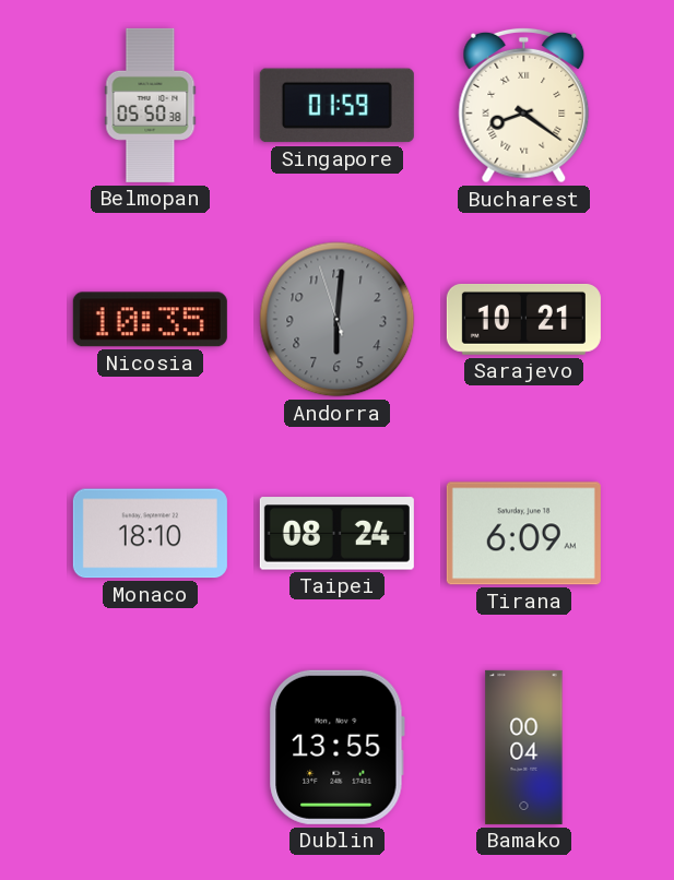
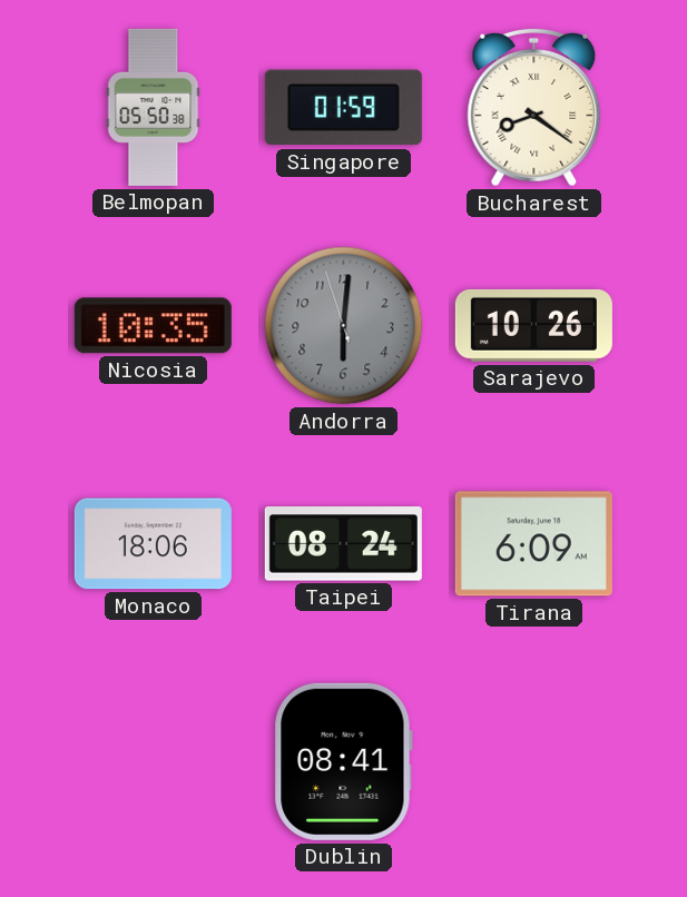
Sarajevo: 10:21 -> 10:26
Monaco: 18:10 -> 18:06
Dublin: 13:55 -> 08:41
Bamako: 00:04 -> none
